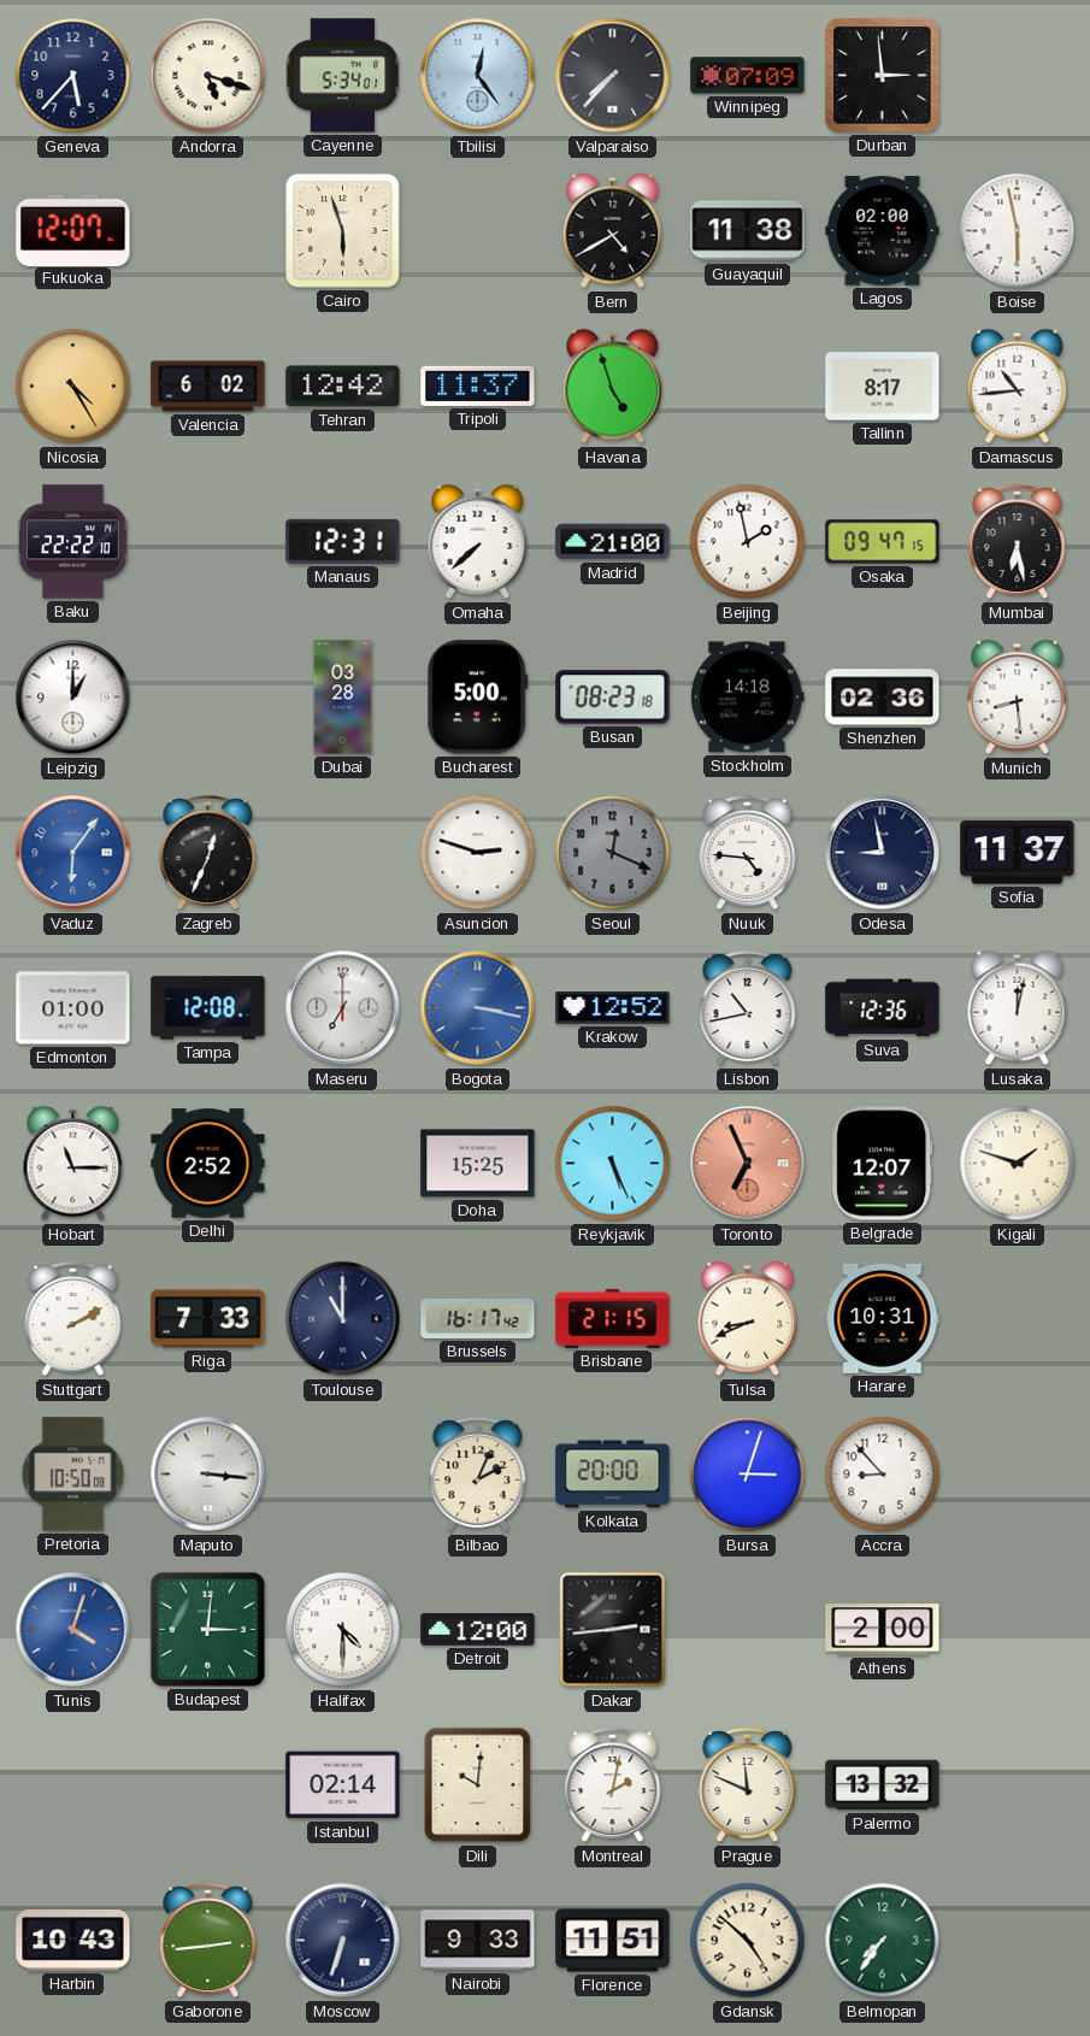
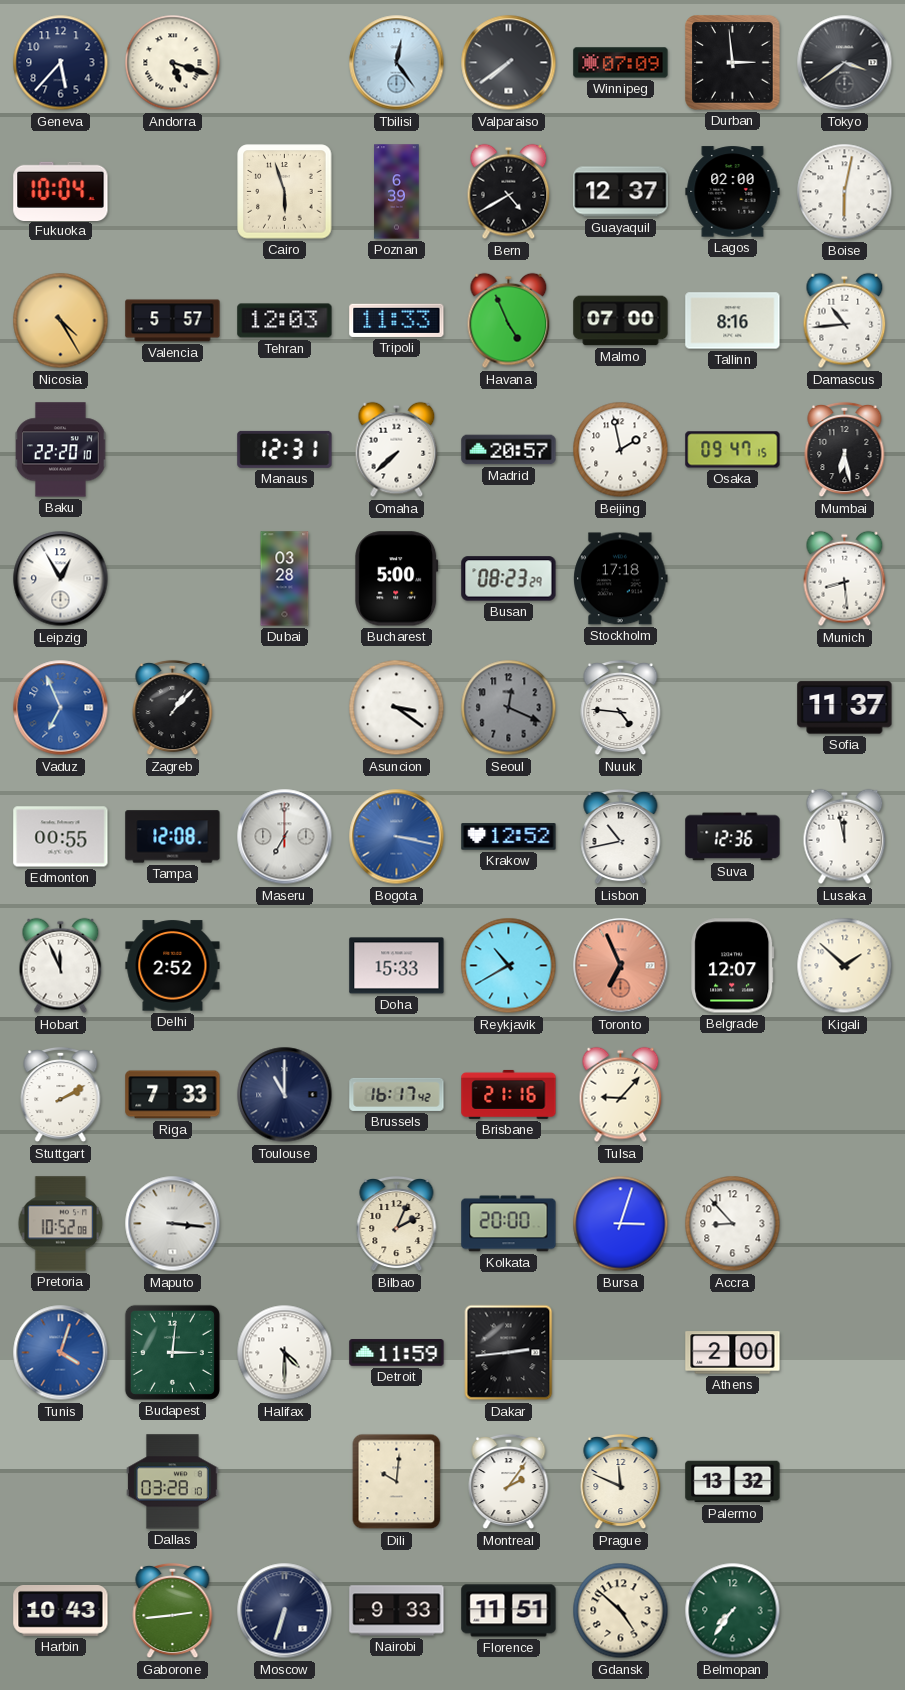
Cayenne: 5:34 -> none
Valparaiso: 7:37 -> 7:39
Tokyo: none -> 3:39
Fukuoka: 12:07 -> 10:04
Poznan: none -> 6:39
Guayaquil: 11:38 -> 12:37
Boise: 5:58 -> 6:02
Valencia: 6:02 -> 5:57
Tehran: 12:42 -> 12:03
Tripoli: 11:37 -> 11:33
Havana: 4:57 -> 4:56
Malmo: none -> 07:00
Tallinn: 8:17 -> 8:16
Baku: 22:22 -> 22:20
Madrid: 21:00 -> 20:57
Leipzig: 1:00 -> 12:55
Busan: 08:23:18 -> 08:23:29
Stockholm: 14:18 -> 17:18
Shenzhen: 02:36 -> none
Vaduz: 6:06 -> 6:56
Zagreb: 12:34 -> 1:07
Asuncion: 2:48 -> 3:21
Odesa: 8:58 -> none
Edmonton: 01:00 -> 00:55
Lusaka: 12:02 -> 11:58
Hobart: 11:15 -> 11:56
Doha: 15:25 -> 15:33
Reykjavik: 5:26 -> 10:40
Kigali: 1:48 -> 1:52
Brisbane: 21:15 -> 21:16
Tulsa: 8:41 -> 9:07
Harare: 10:31 -> none
Pretoria: 10:50 -> 10:52
Detroit: 12:00 -> 11:59
Dallas: none -> 03:28
Istanbul: 02:14 -> none
Montreal: 2:02 -> 2:06
